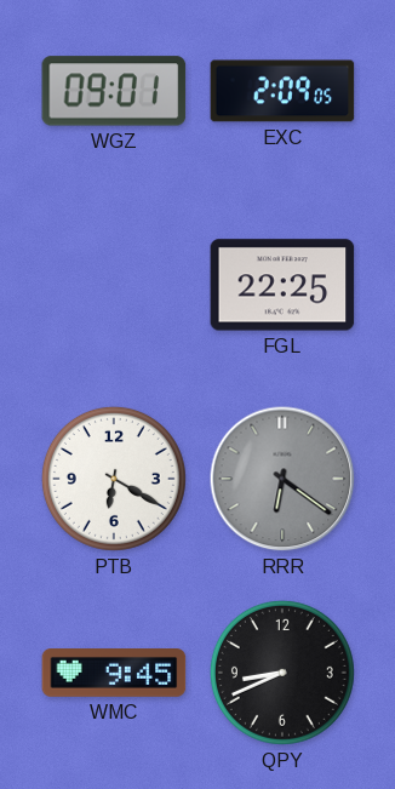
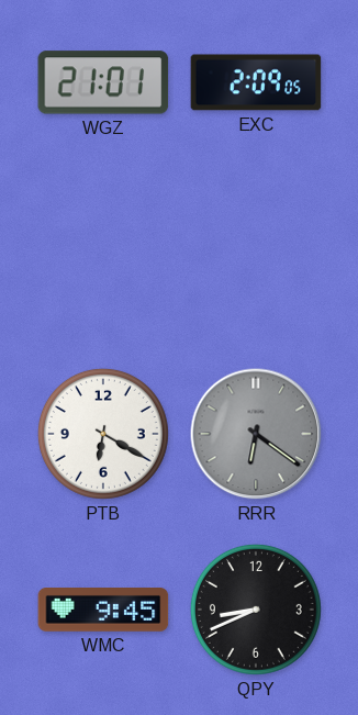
WGZ: 09:01 -> 21:01
FGL: 22:25 -> none
